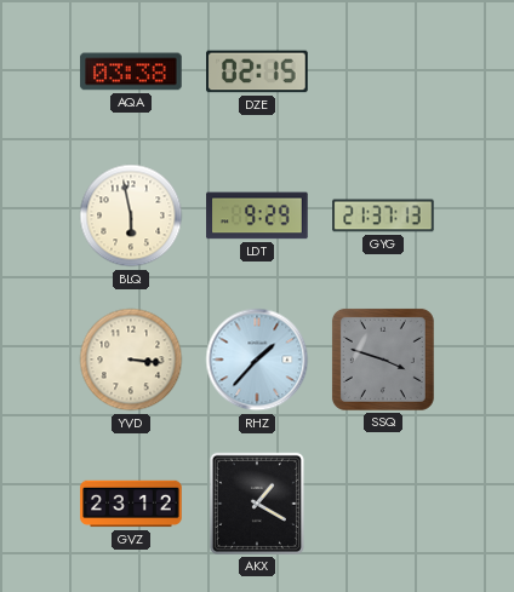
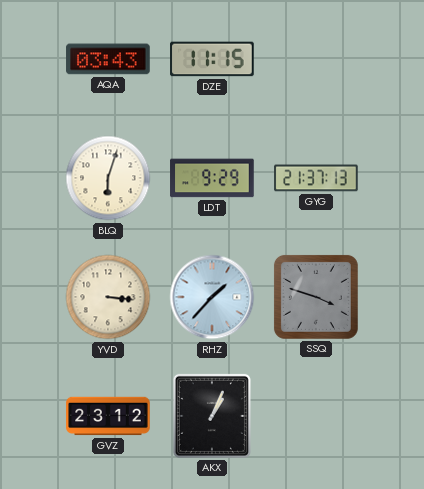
AQA: 03:38 -> 03:43
DZE: 02:15 -> 11:15
BLQ: 5:58 -> 6:03
AKX: 1:20 -> 1:04
